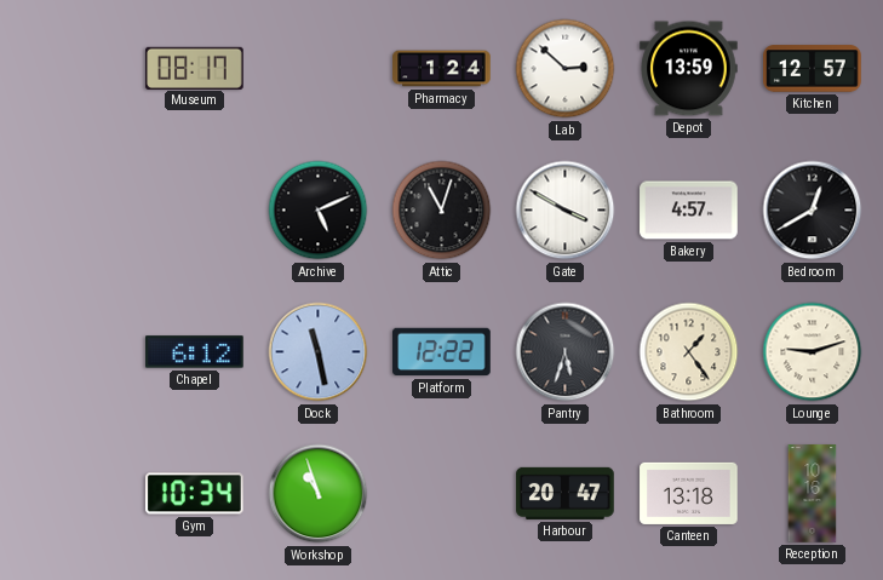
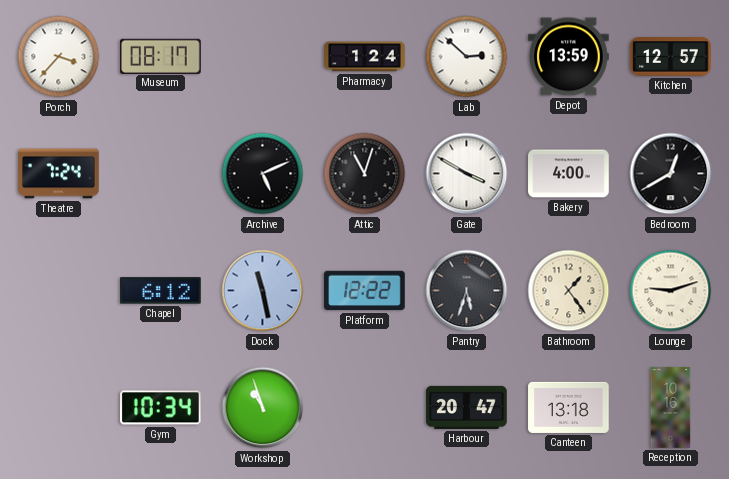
Porch: none -> 3:37
Theatre: none -> 7:24
Bakery: 4:57 -> 4:00
